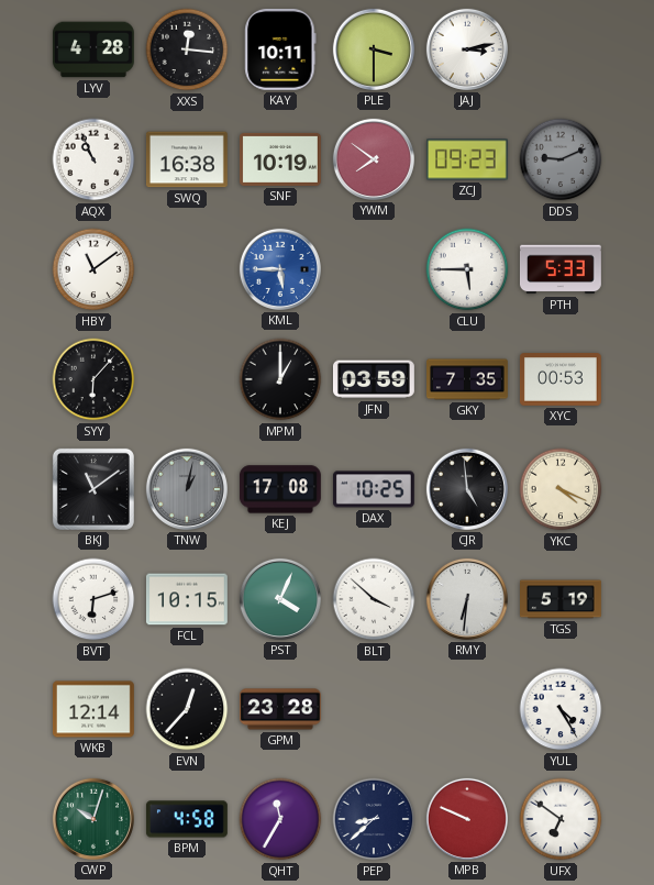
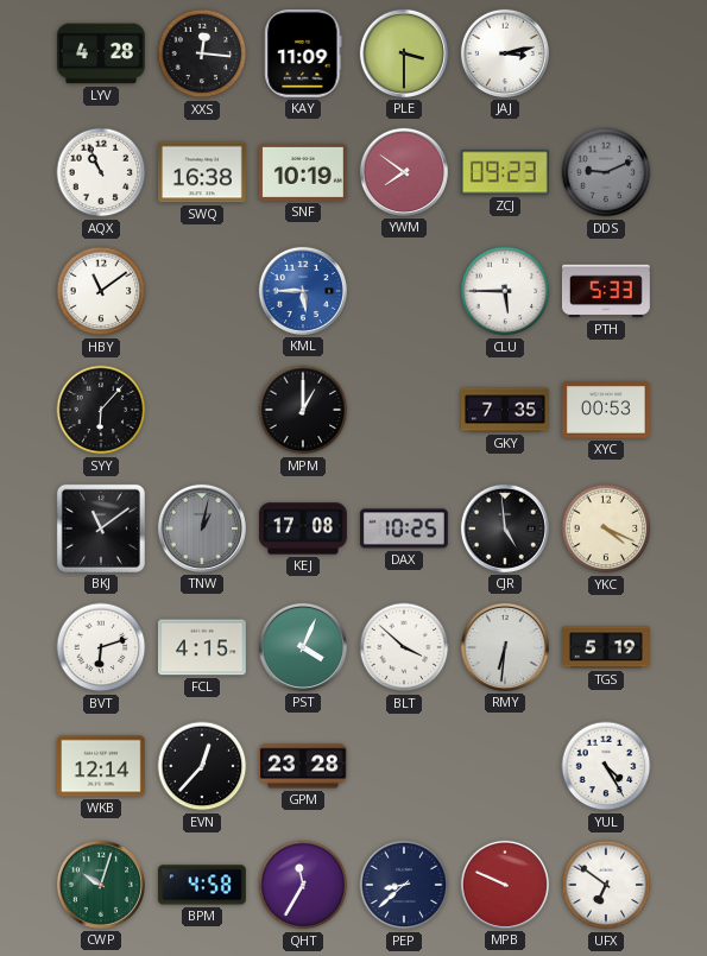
KAY: 10:11 -> 11:09
JFN: 03:59 -> none
FCL: 10:15 -> 4:15
